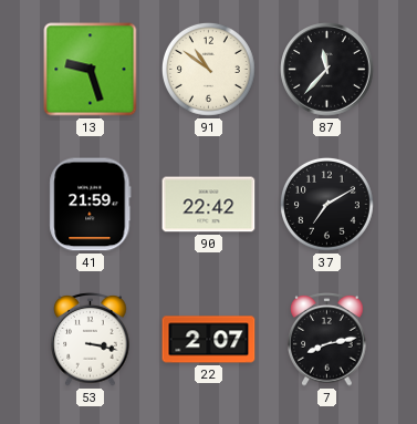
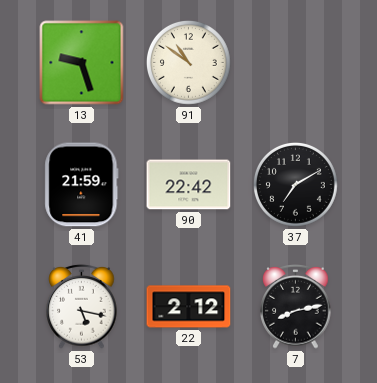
87: 11:37 -> none
53: 3:17 -> 5:17
22: 2:07 -> 2:12
